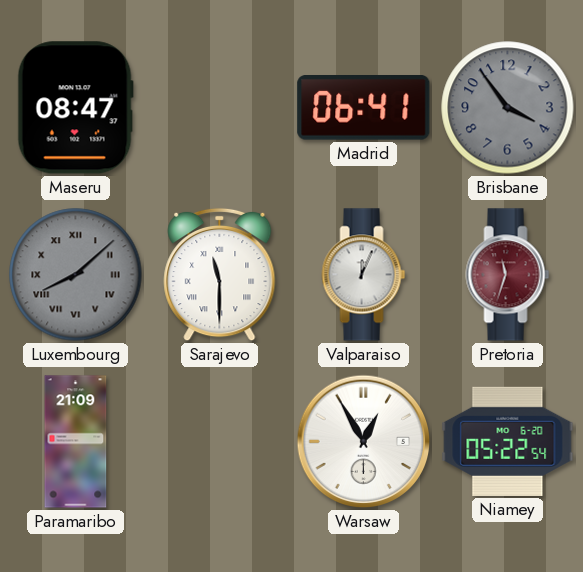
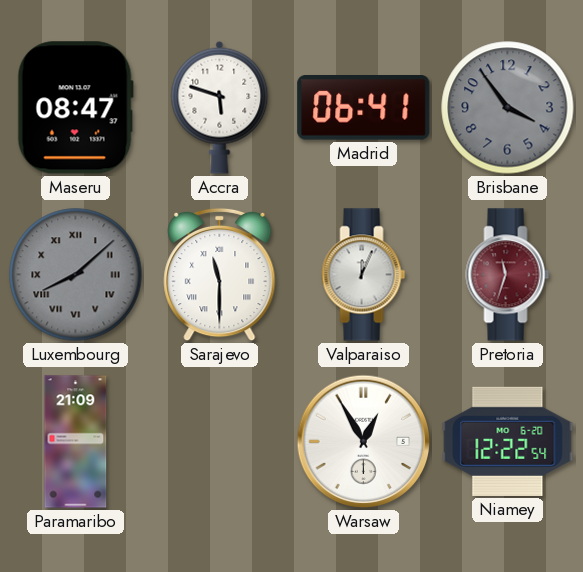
Accra: none -> 5:48
Niamey: 05:22 -> 12:22
